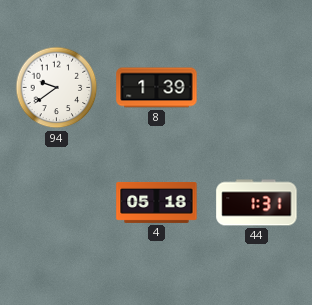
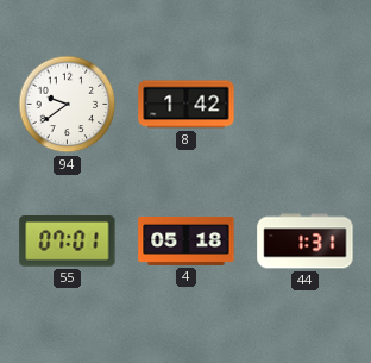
8: 1:39 -> 1:42
55: none -> 07:01
